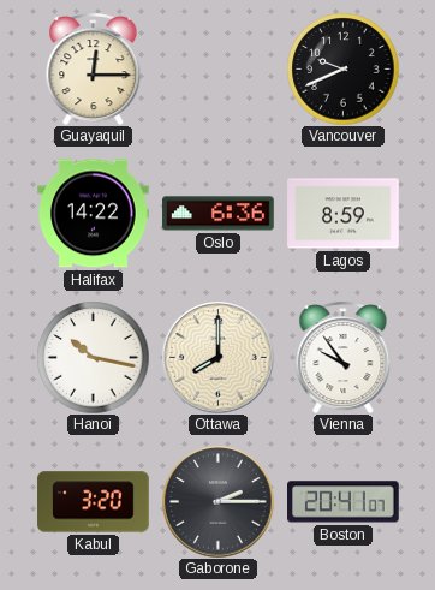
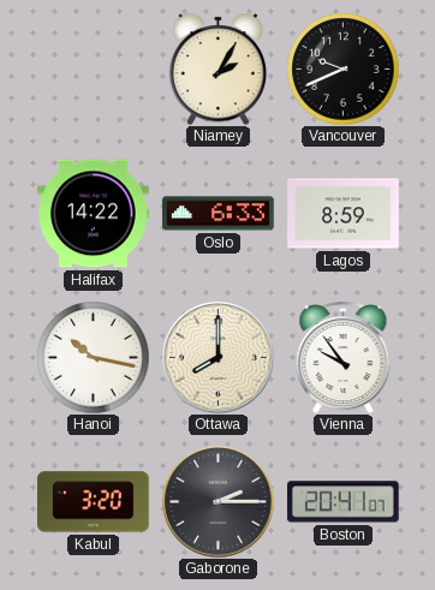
Guayaquil: 12:15 -> none
Niamey: none -> 2:05
Oslo: 6:36 -> 6:33
